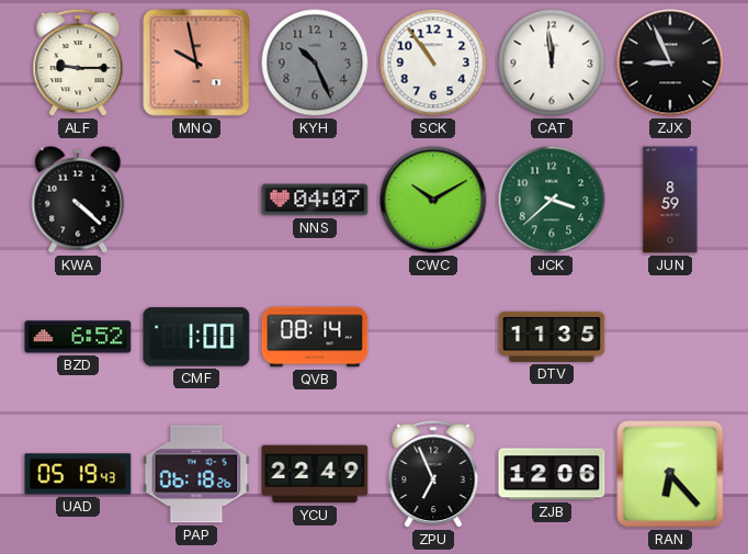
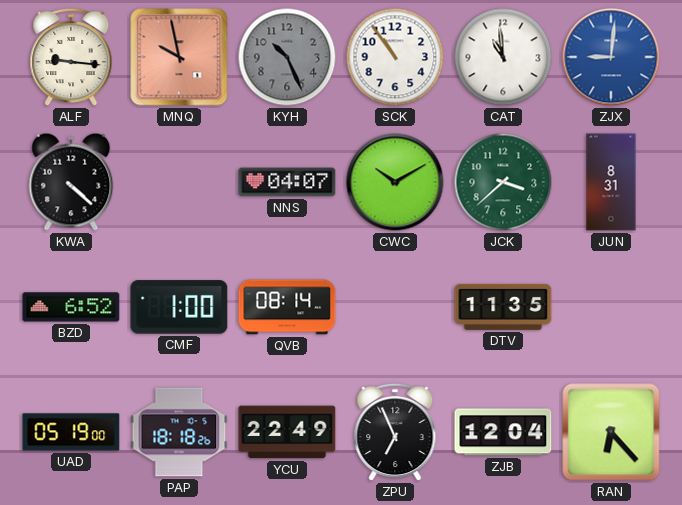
ALF: 9:15 -> 9:16
CAT: 11:59 -> 10:59
ZJX: 8:56 -> 9:01
ZJX dial: black -> blue
JUN: 8:59 -> 8:31
UAD: 05:19:43 -> 05:19:00
PAP: 06:18 -> 18:18
ZJB: 12:06 -> 12:04
